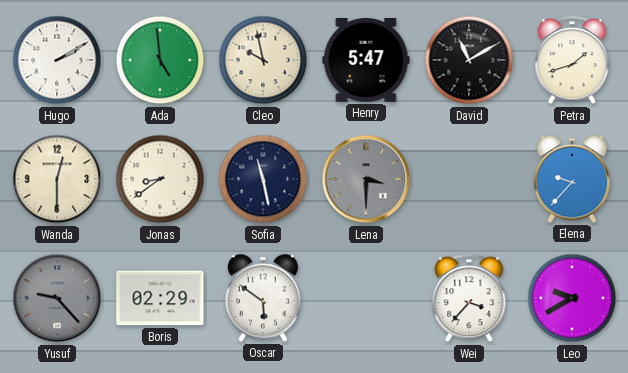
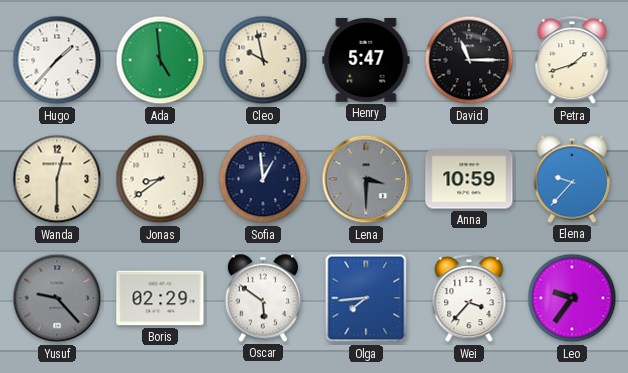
Hugo: 2:10 -> 1:37
David: 11:10 -> 11:15
Sofia: 11:28 -> 12:59
Anna: none -> 10:59
Olga: none -> 7:44
Leo: 9:40 -> 9:36
